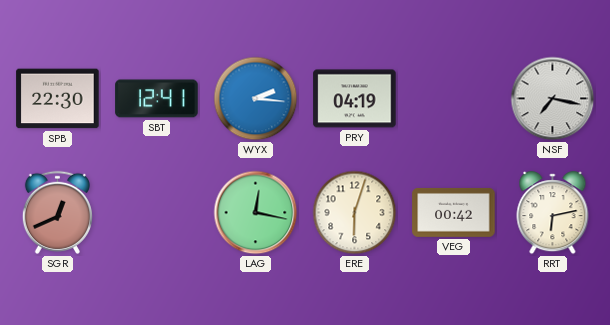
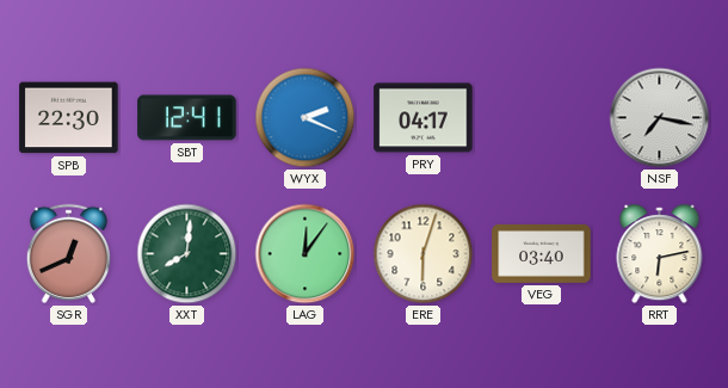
WYX: 2:16 -> 2:19
PRY: 04:19 -> 04:17
XXT: none -> 8:01
LAG: 12:17 -> 12:06
VEG: 00:42 -> 03:40
